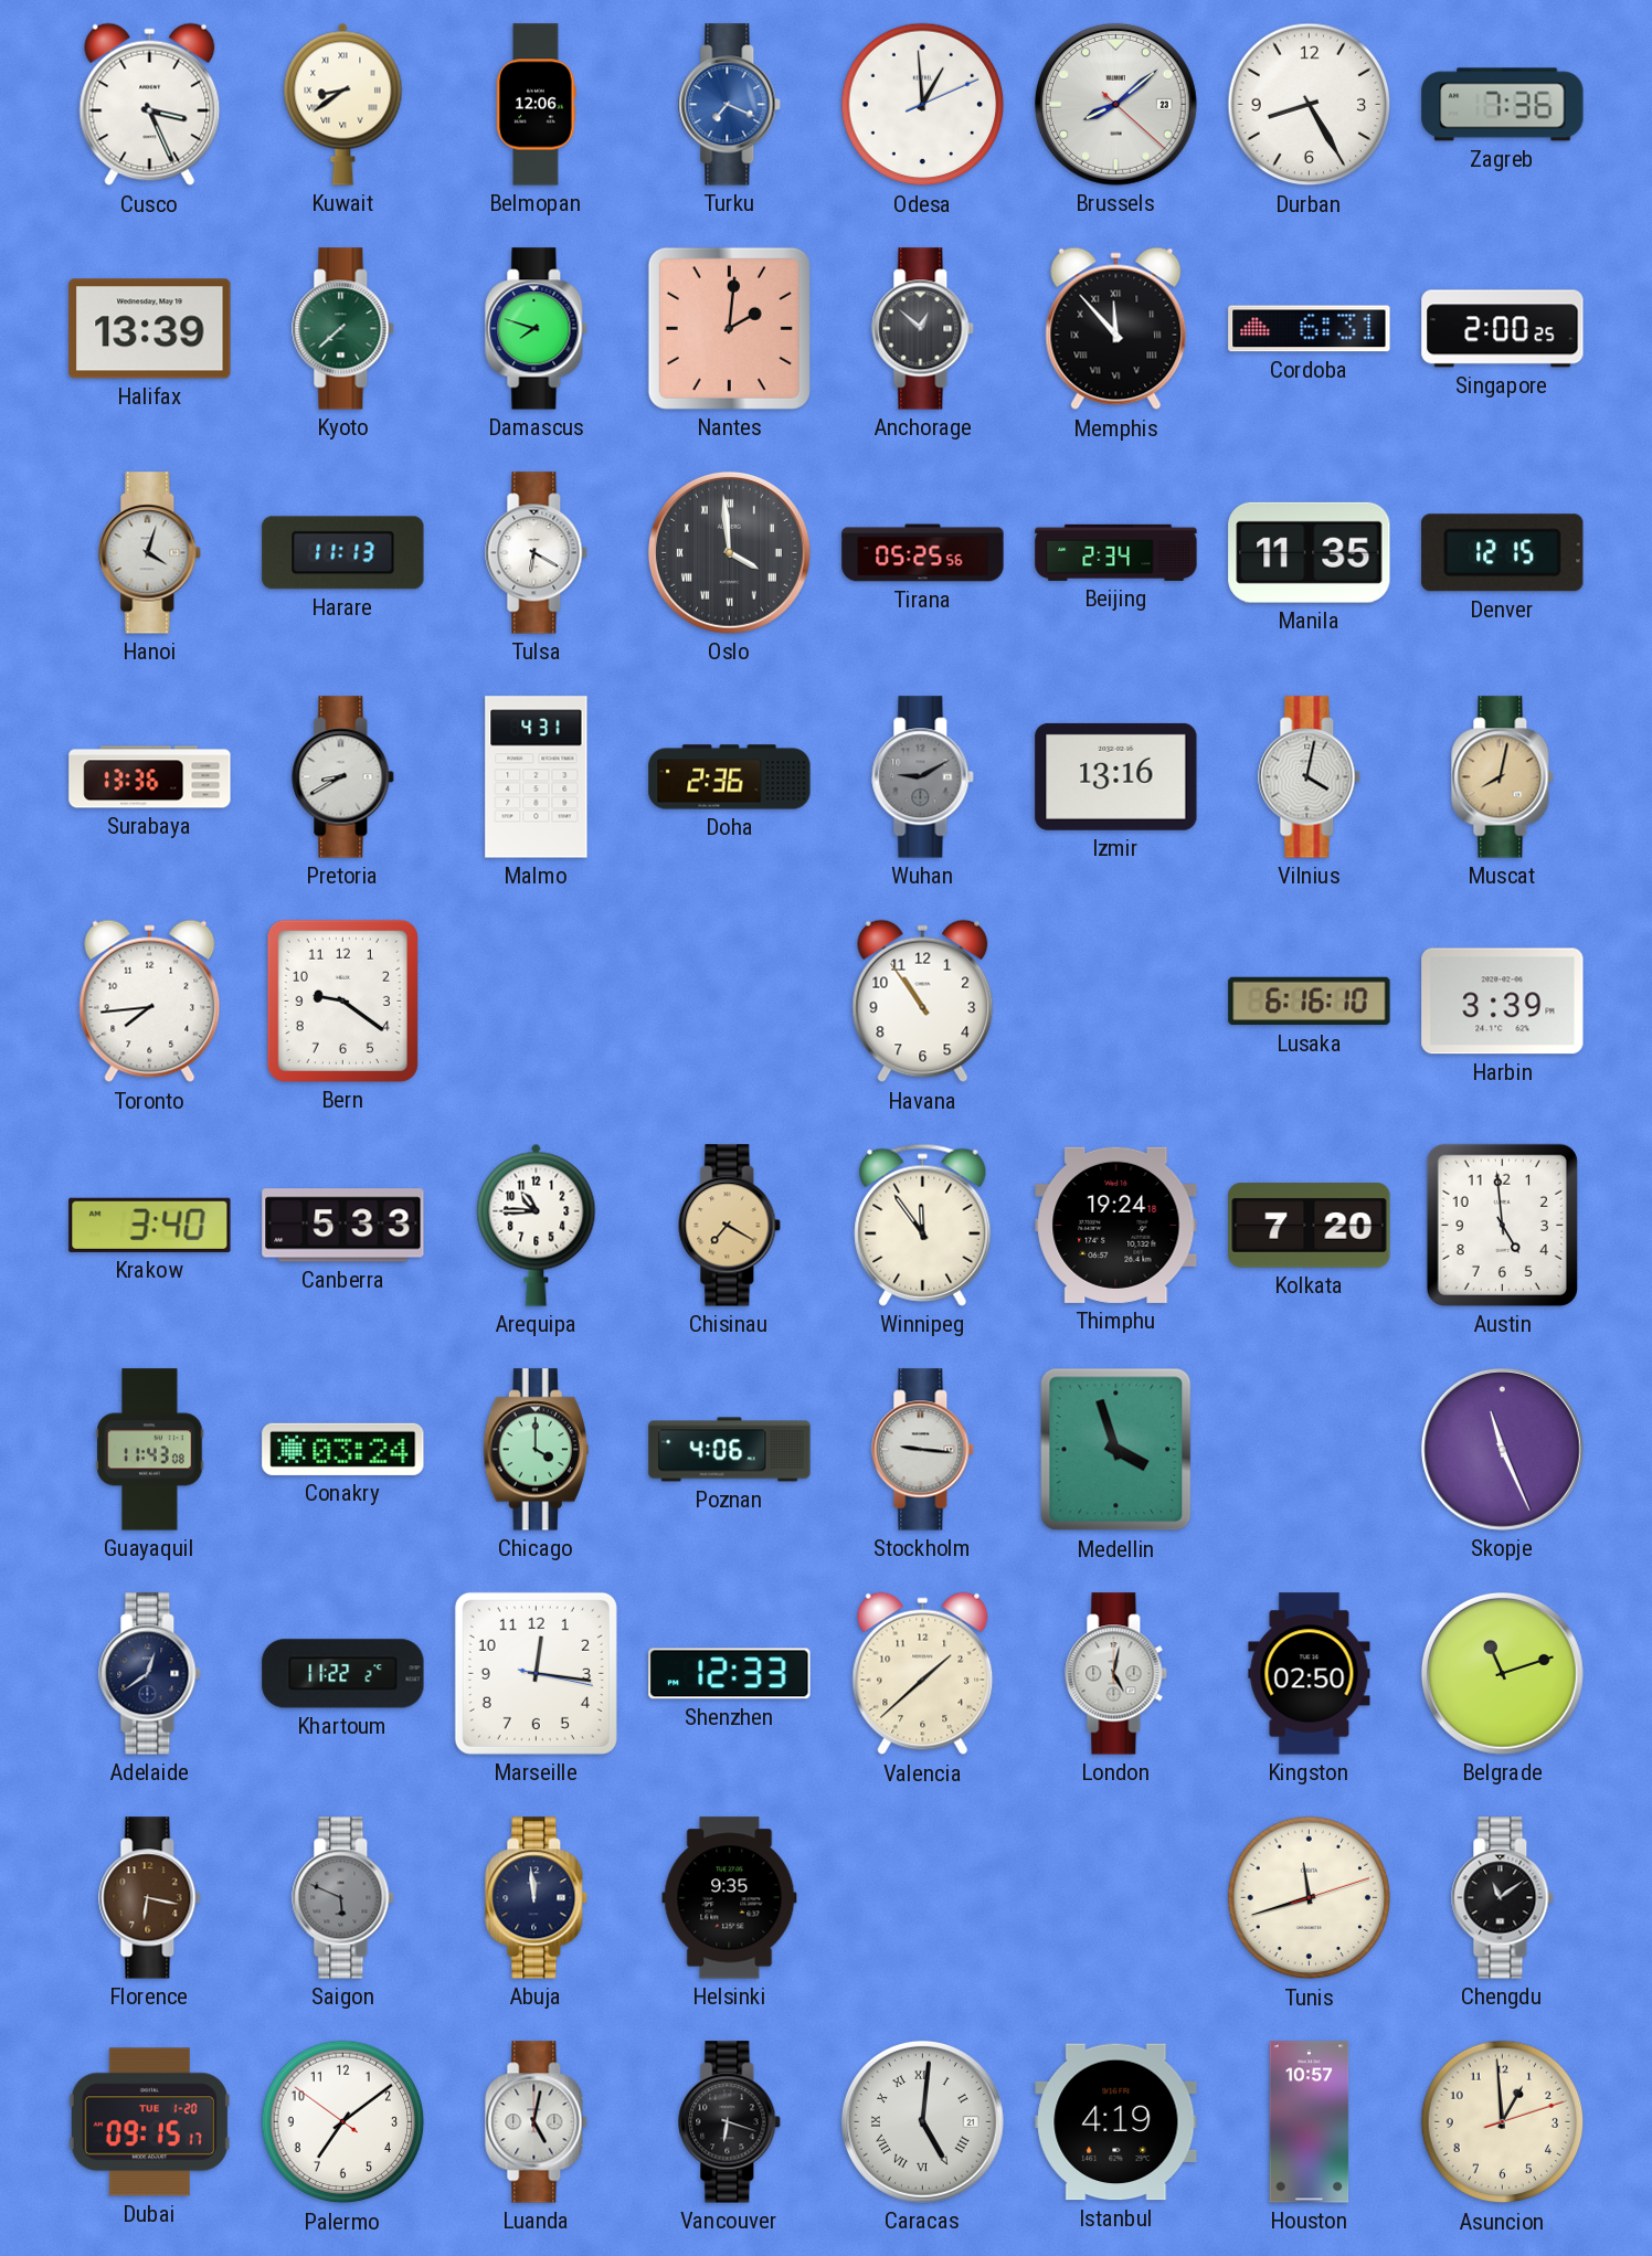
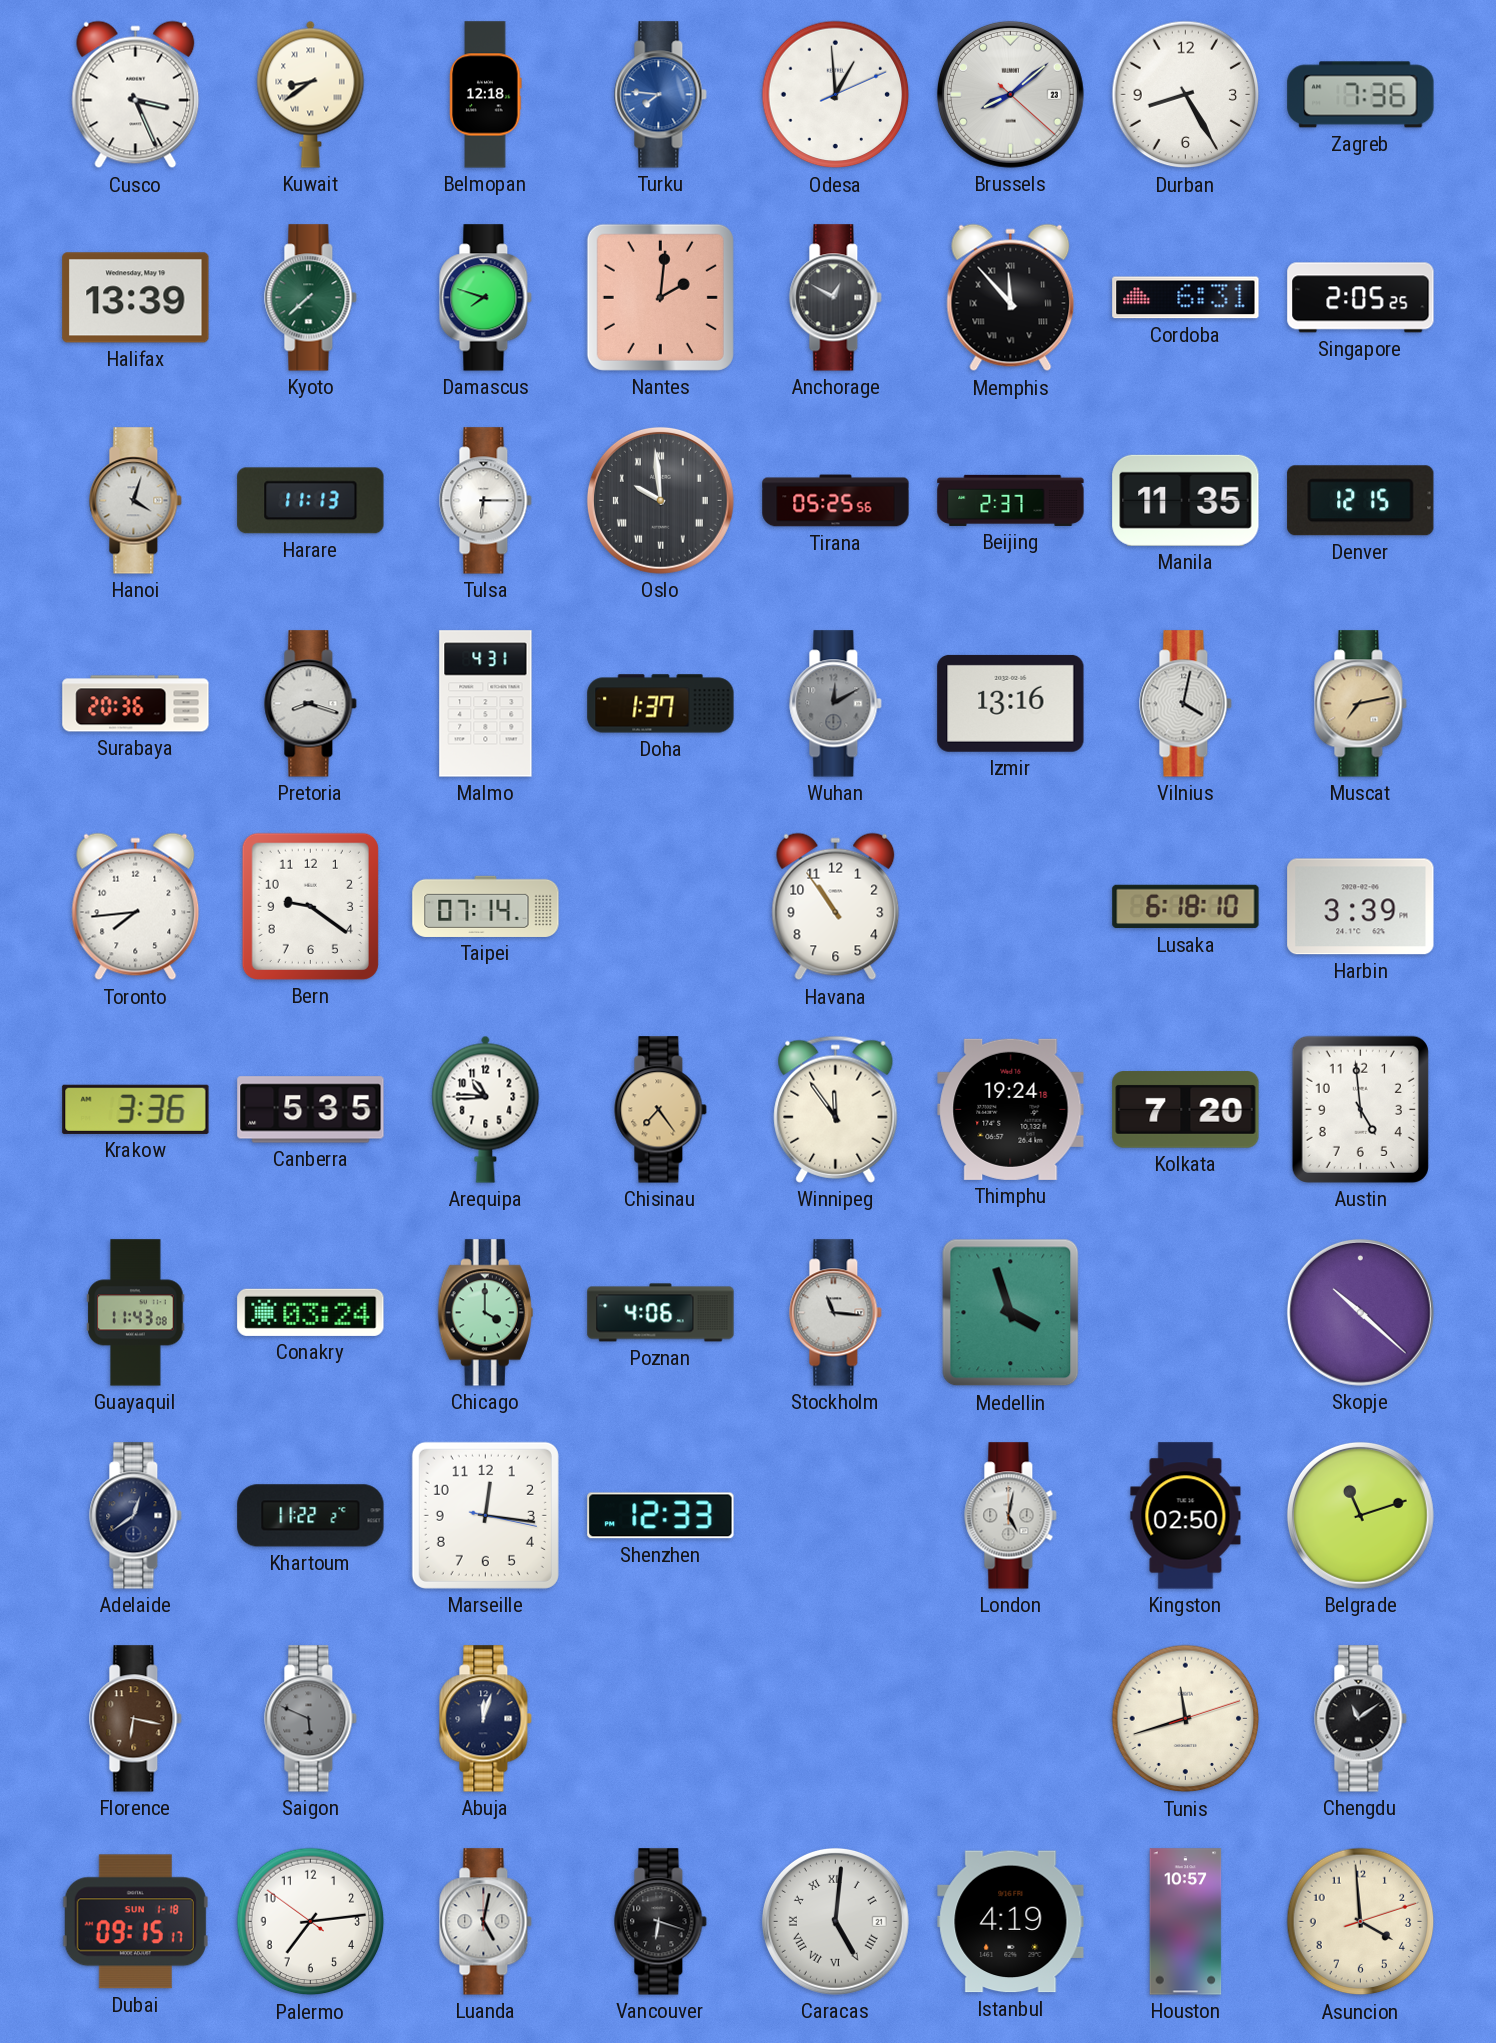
Belmopan: 12:06 -> 12:18
Turku: 7:19 -> 7:46
Anchorage: 12:52 -> 12:50
Singapore: 2:00 -> 2:05
Tulsa: 6:20 -> 6:15
Oslo: 3:59 -> 9:59
Beijing: 2:34 -> 2:37
Surabaya: 13:36 -> 20:36
Pretoria: 8:40 -> 8:18
Doha: 2:36 -> 1:37
Wuhan: 9:10 -> 12:10
Muscat: 8:02 -> 7:13
Taipei: none -> 07:14
Lusaka: 6:16 -> 6:18
Krakow: 3:40 -> 3:36
Canberra: 5:33 -> 5:35
Chisinau: 7:20 -> 7:24
Stockholm: 9:16 -> 11:16
Skopje: 11:26 -> 10:22
Valencia: 1:38 -> none
Abuja: 11:59 -> 12:03
Helsinki: 9:35 -> none
Dubai date: TUE 1-20 -> SUN 1-18
Palermo: 7:08 -> 7:13
Asuncion: 12:59 -> 3:59
